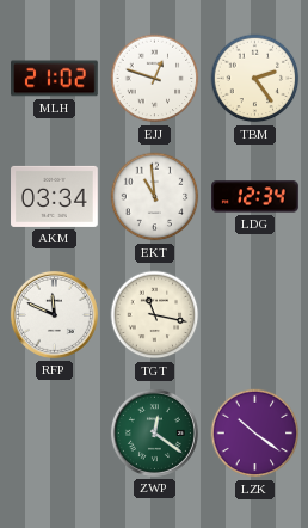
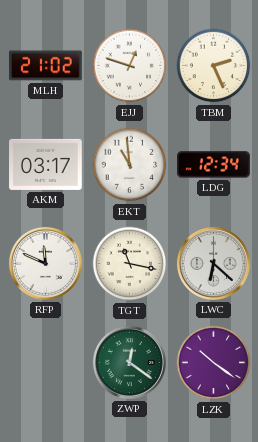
TBM: 2:24 -> 2:26
AKM: 03:34 -> 03:17
LWC: none -> 6:22
